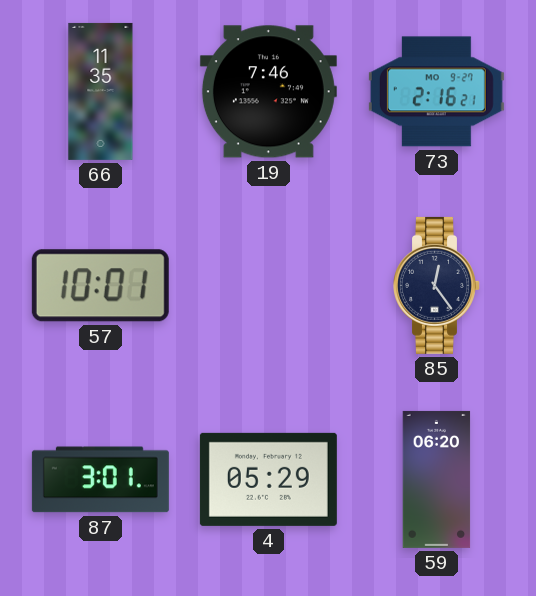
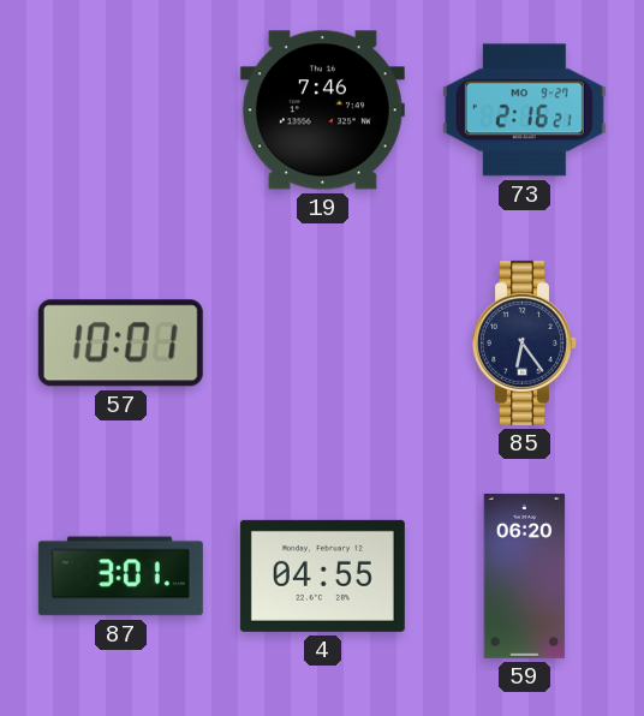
66: 11:35 -> none
85: 12:24 -> 6:24
4: 05:29 -> 04:55
